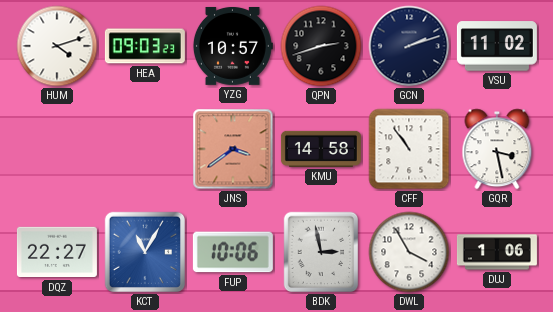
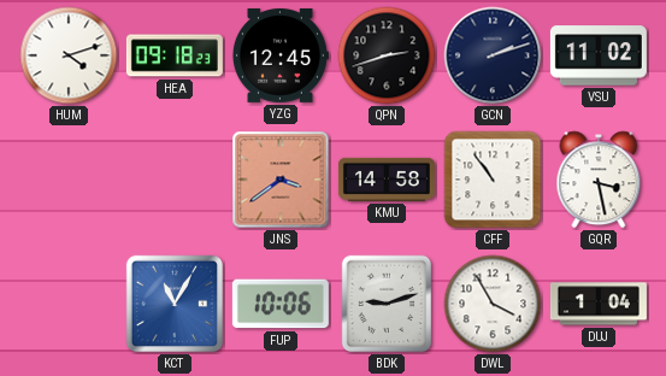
HEA: 09:03 -> 09:18
YZG: 10:57 -> 12:45
DQZ: 22:27 -> none
BDK: 2:58 -> 9:12
DUJ: 1:06 -> 1:04
